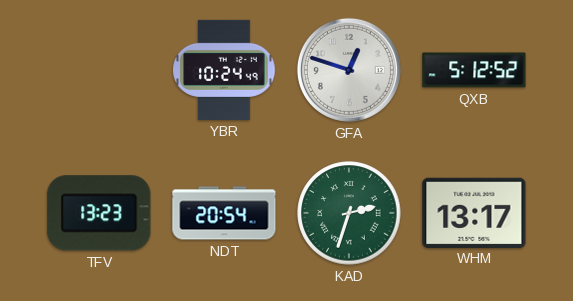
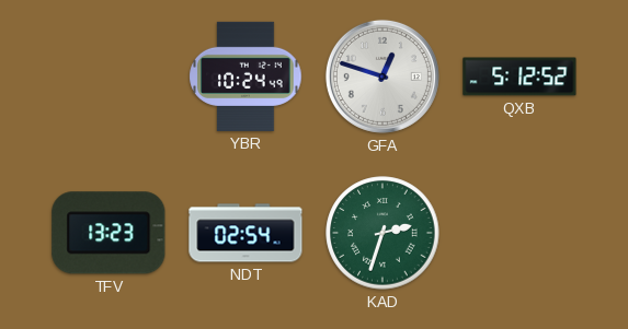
NDT: 20:54 -> 02:54
WHM: 13:17 -> none
